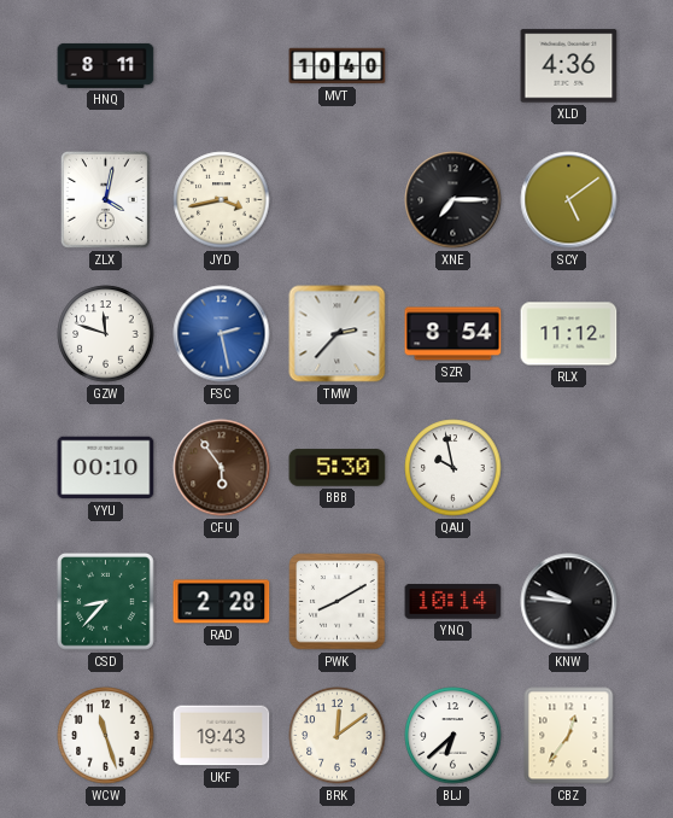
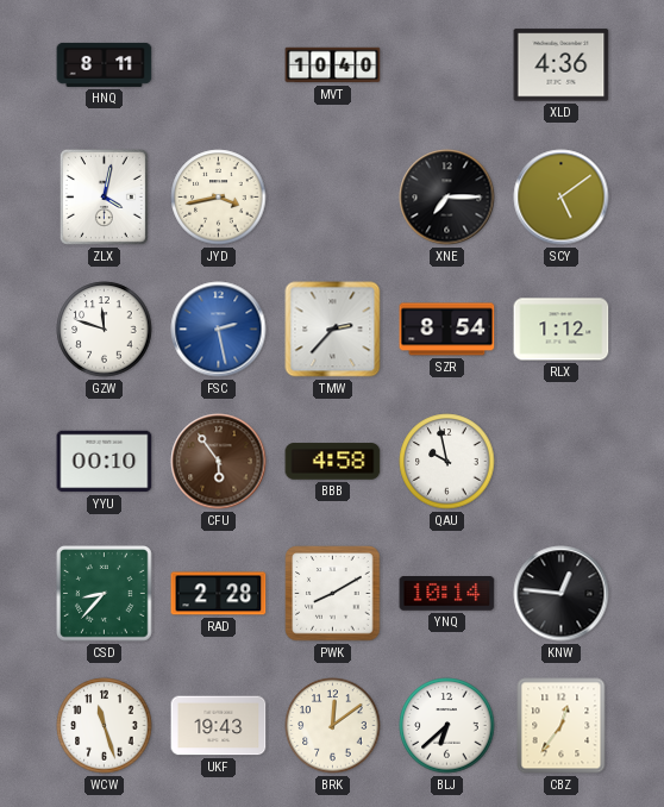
RLX: 11:12 -> 1:12
BBB: 5:30 -> 4:58
KNW: 9:46 -> 12:46
